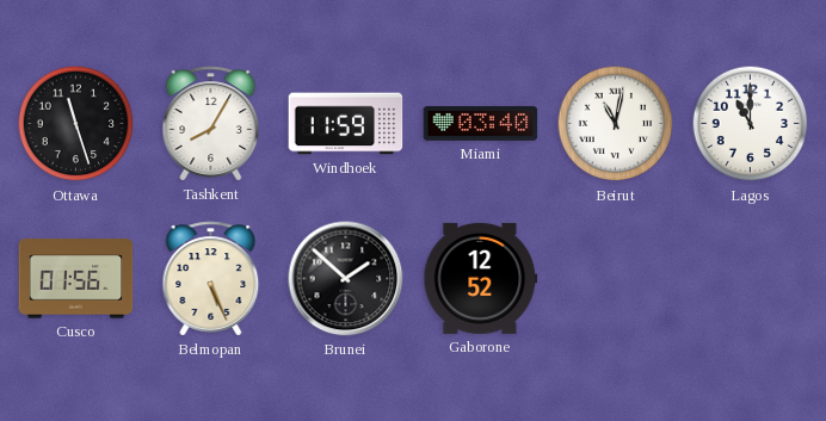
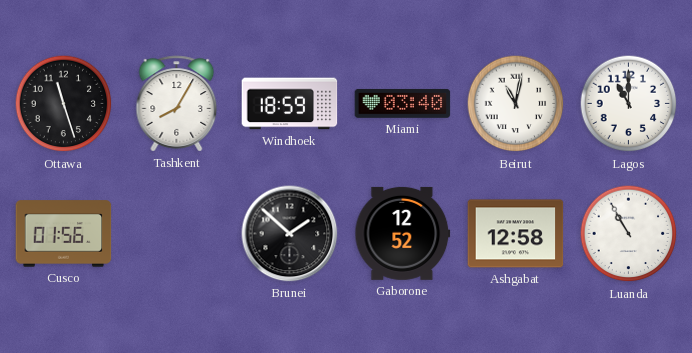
Windhoek: 11:59 -> 18:59
Belmopan: 5:26 -> none
Ashgabat: none -> 12:58
Luanda: none -> 10:55
